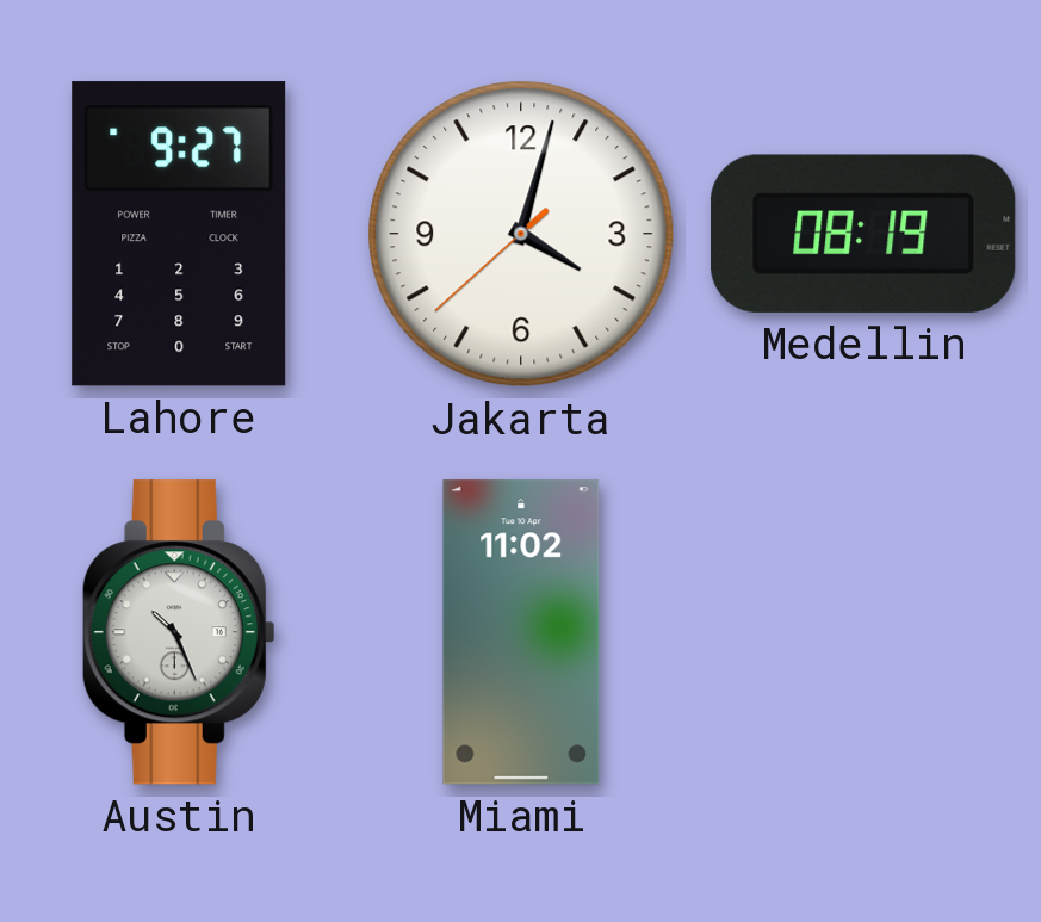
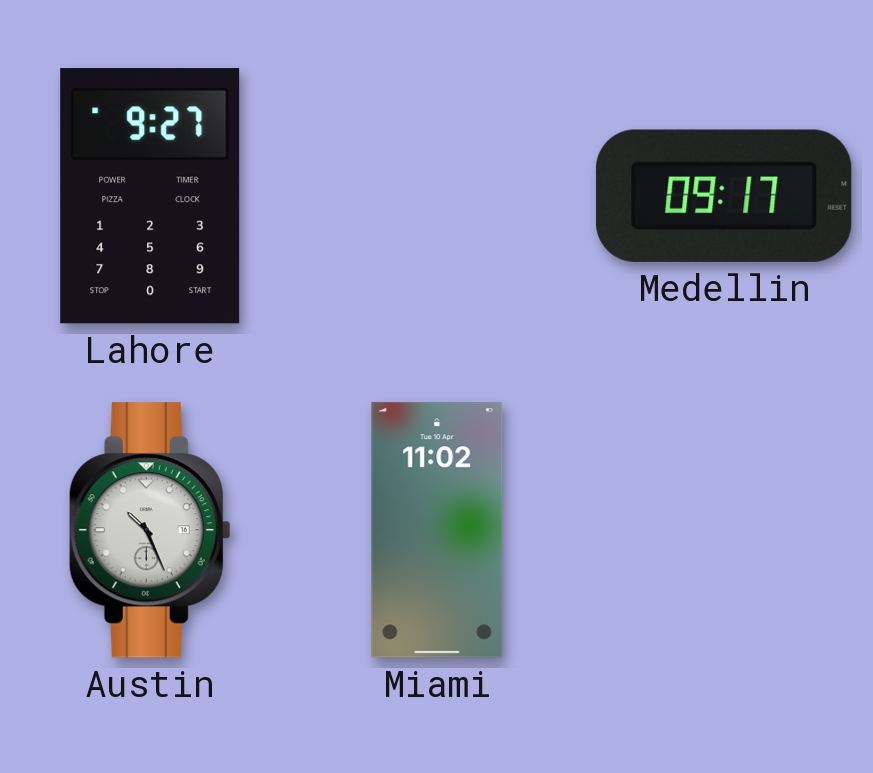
Jakarta: 4:02 -> none
Medellin: 08:19 -> 09:17
